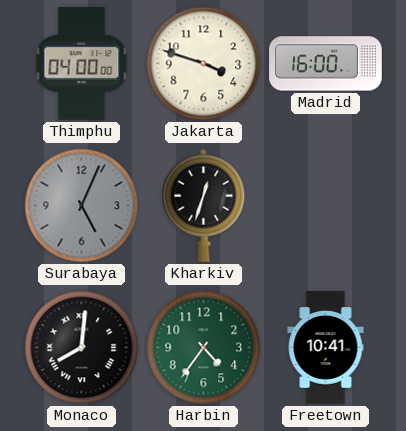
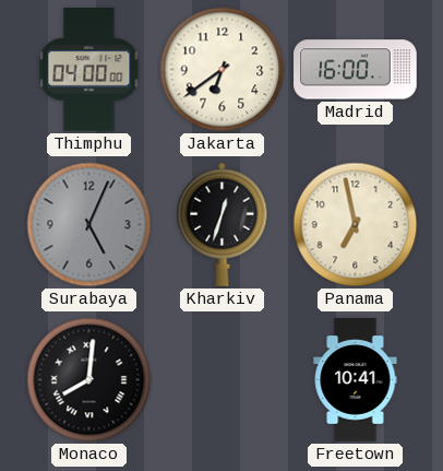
Jakarta: 3:48 -> 6:39
Panama: none -> 6:58
Harbin: 4:36 -> none
